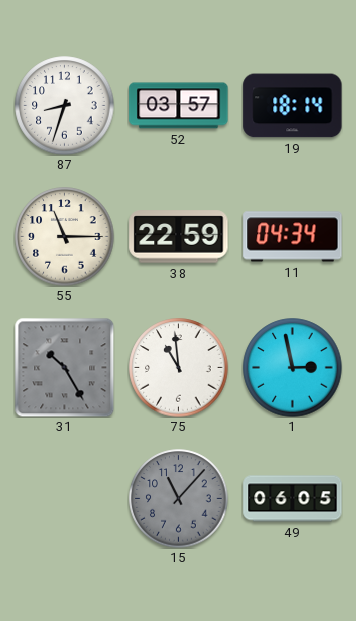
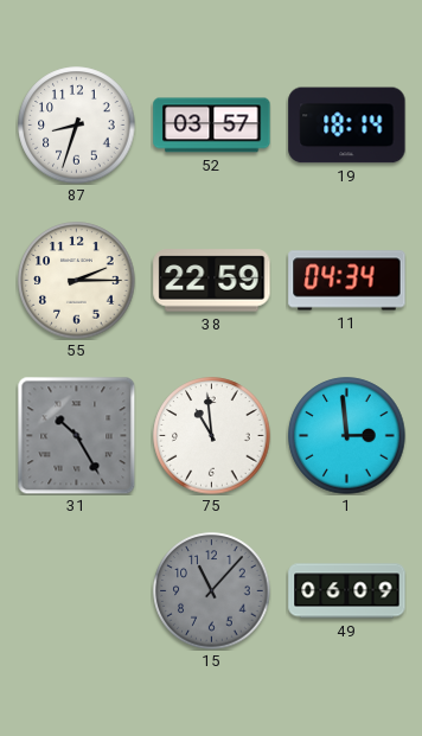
55: 11:15 -> 2:15
1: 2:58 -> 2:59
49: 06:05 -> 06:09
